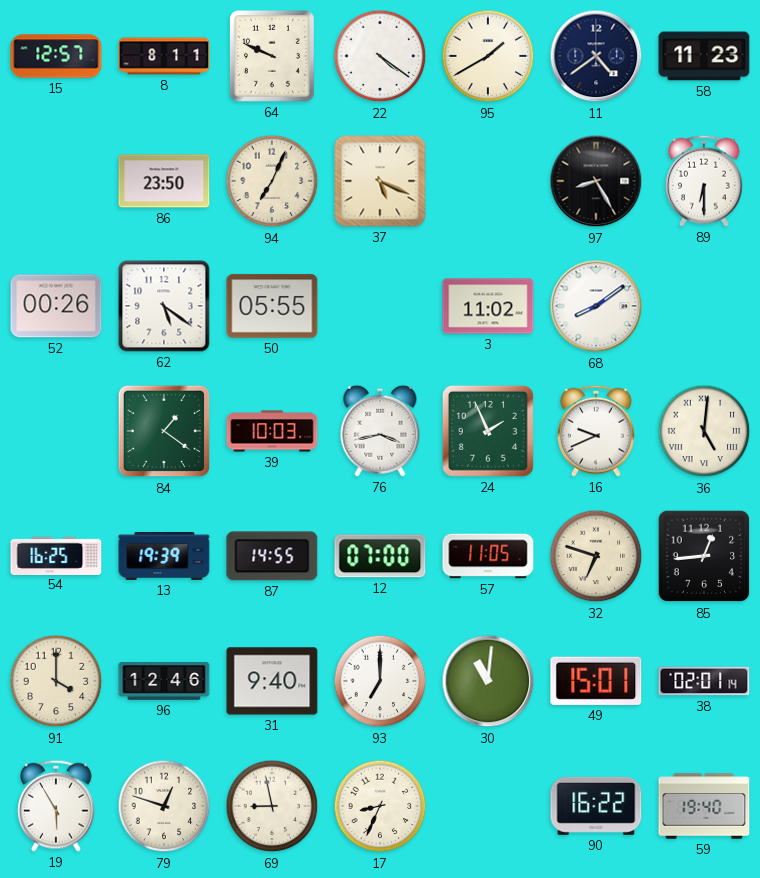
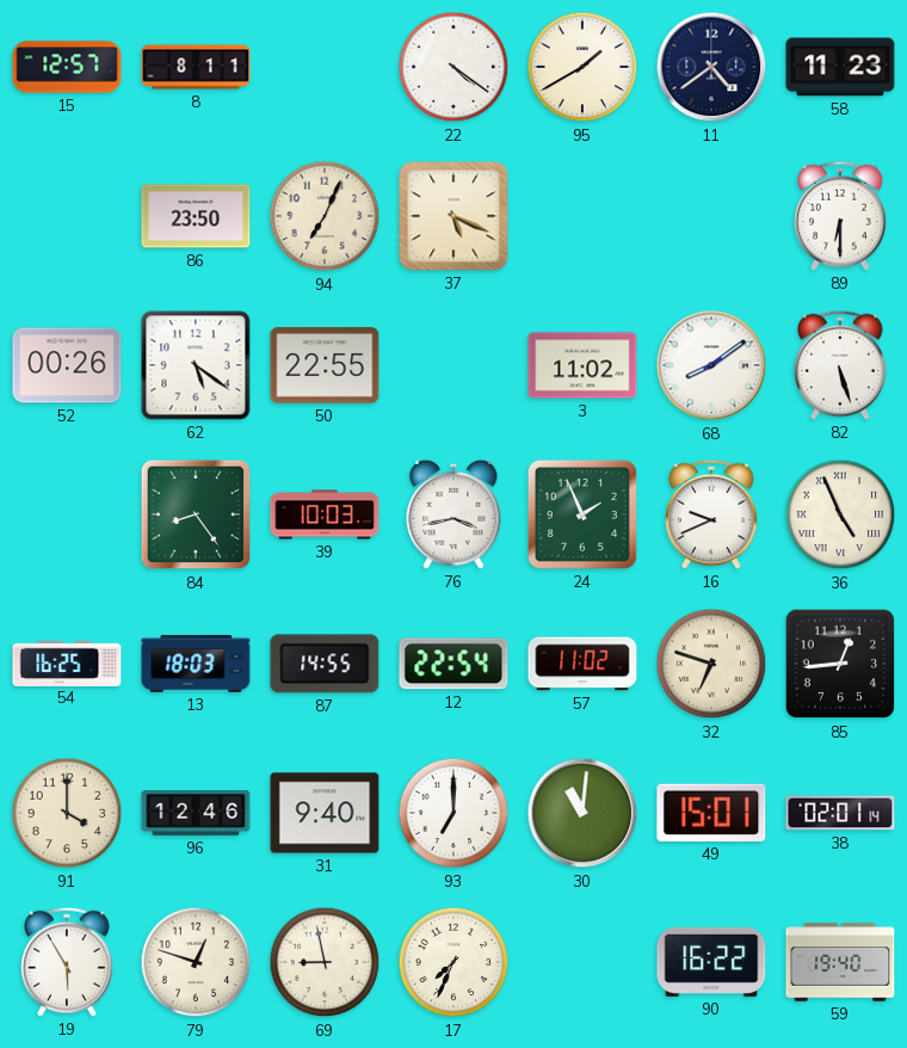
64: 9:49 -> none
97: 8:25 -> none
50: 05:55 -> 22:55
82: none -> 5:27
84: 1:21 -> 8:24
36: 5:01 -> 4:56
13: 19:39 -> 18:03
12: 07:00 -> 22:54
57: 11:05 -> 11:02
17: 8:34 -> 7:34
